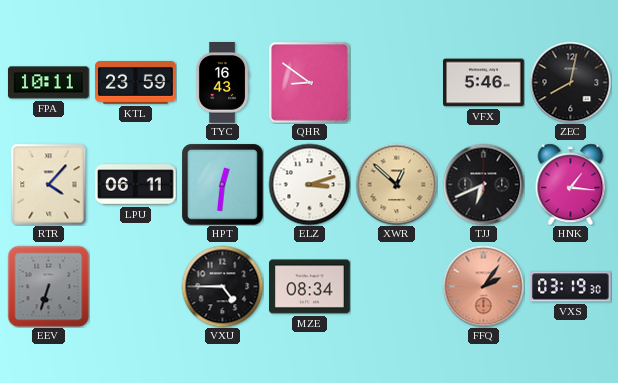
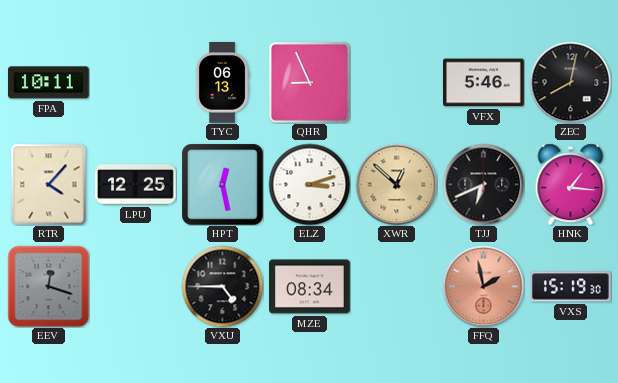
KTL: 23:59 -> none
TYC: 16:43 -> 06:13
QHR: 8:51 -> 8:56
LPU: 06:11 -> 12:25
HPT: 12:31 -> 12:28
EEV: 6:33 -> 12:18
FFQ: 2:06 -> 1:58
VXS: 03:19 -> 15:19
